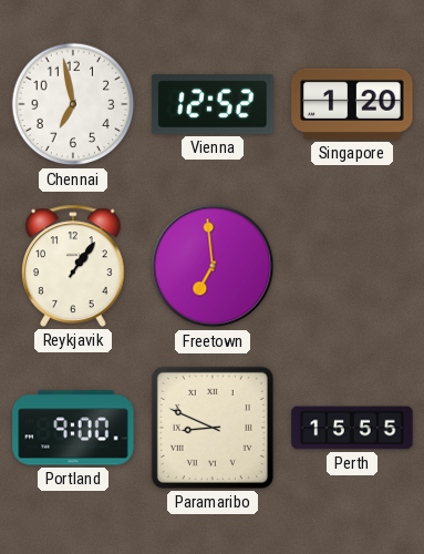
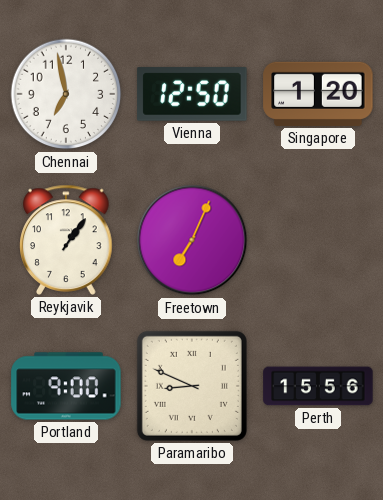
Vienna: 12:52 -> 12:50
Freetown: 6:59 -> 7:04
Perth: 15:55 -> 15:56
